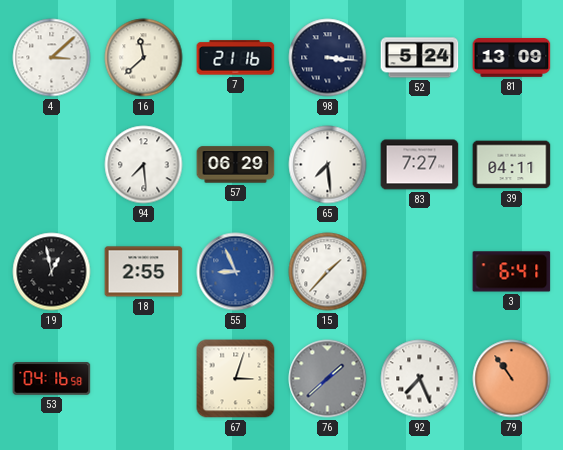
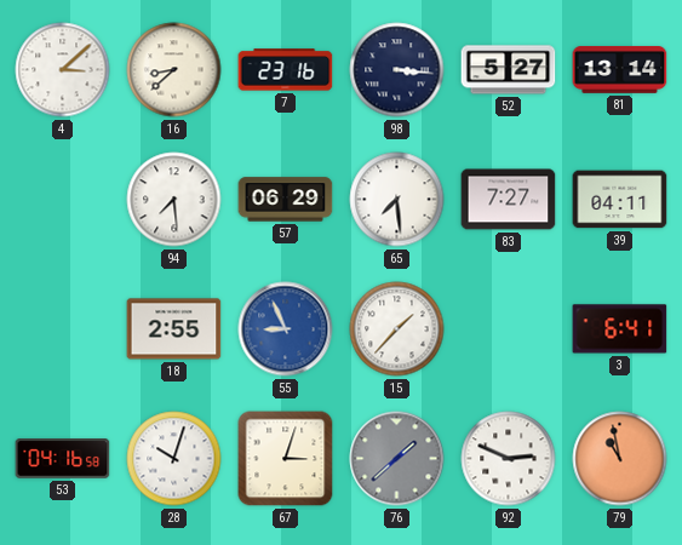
16: 11:38 -> 8:38
7: 21:16 -> 23:16
52: 5:24 -> 5:27
81: 13:09 -> 13:14
19: 12:58 -> none
28: none -> 10:03
92: 7:26 -> 2:49
79: 10:54 -> 10:58
